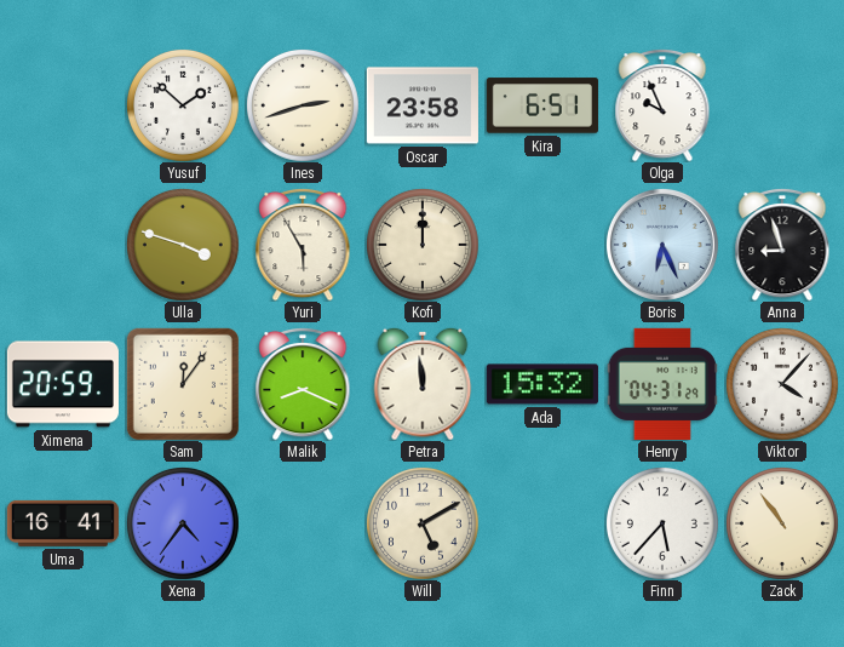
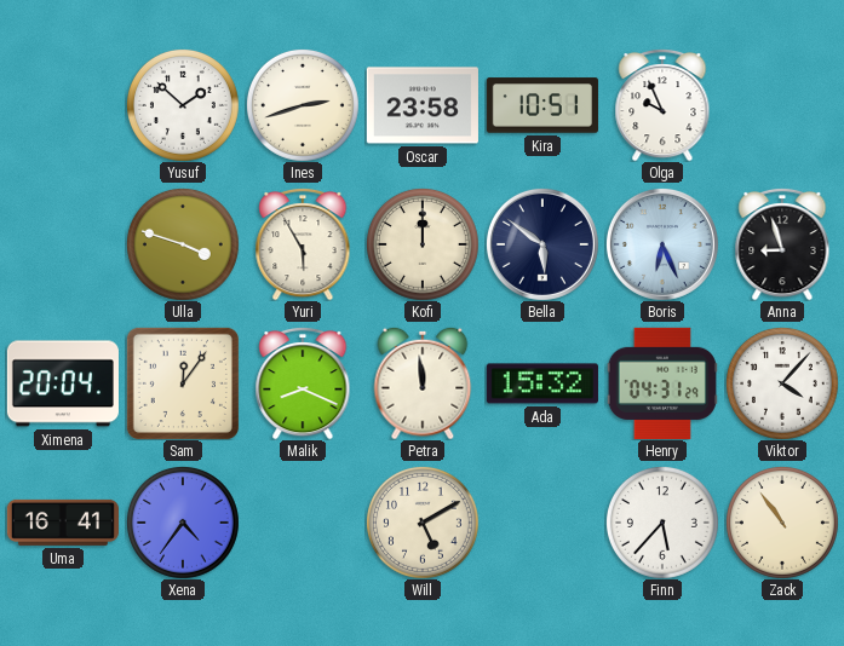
Kira: 6:51 -> 10:51
Bella: none -> 5:51
Ximena: 20:59 -> 20:04
